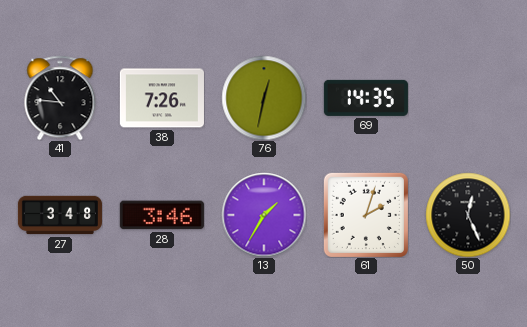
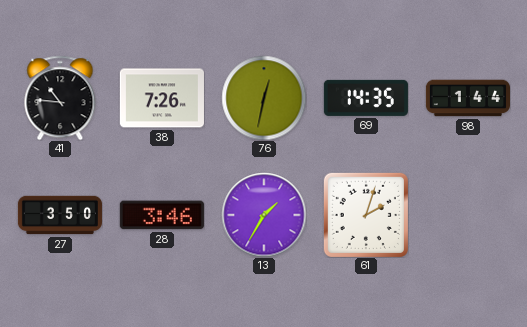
98: none -> 1:44
27: 3:48 -> 3:50
50: 12:26 -> none
